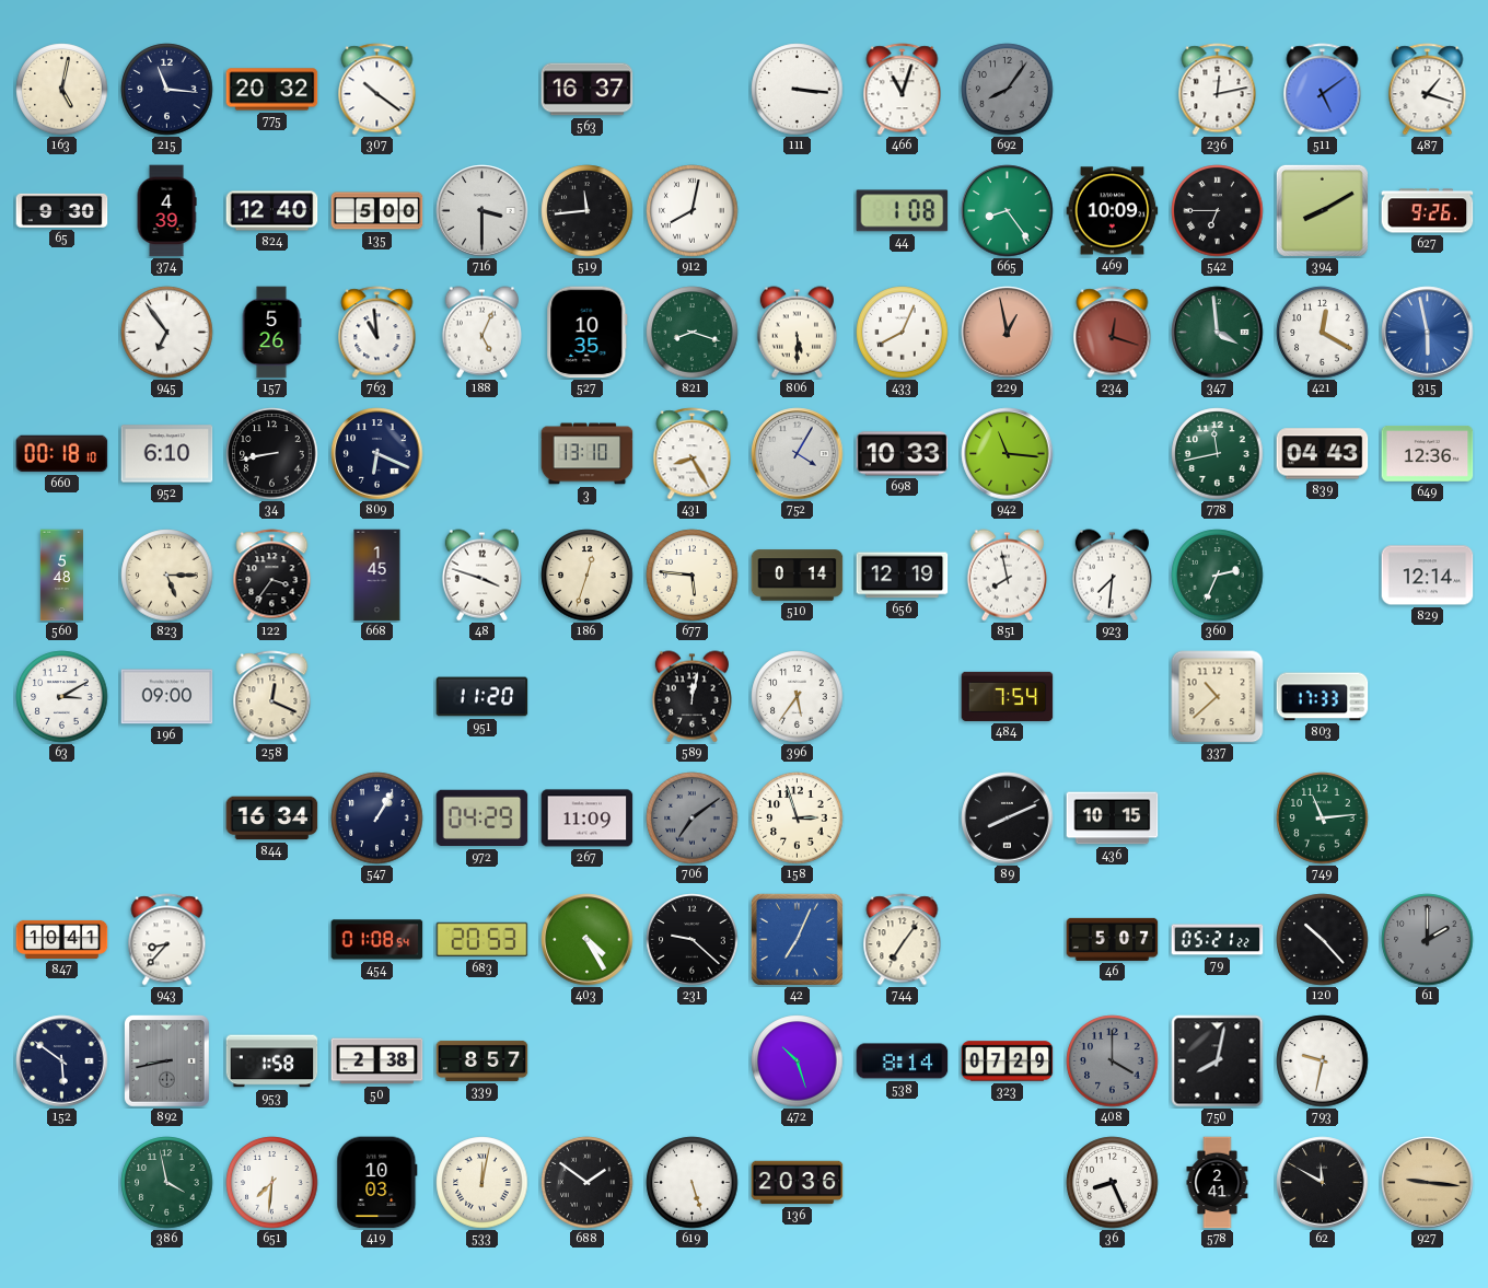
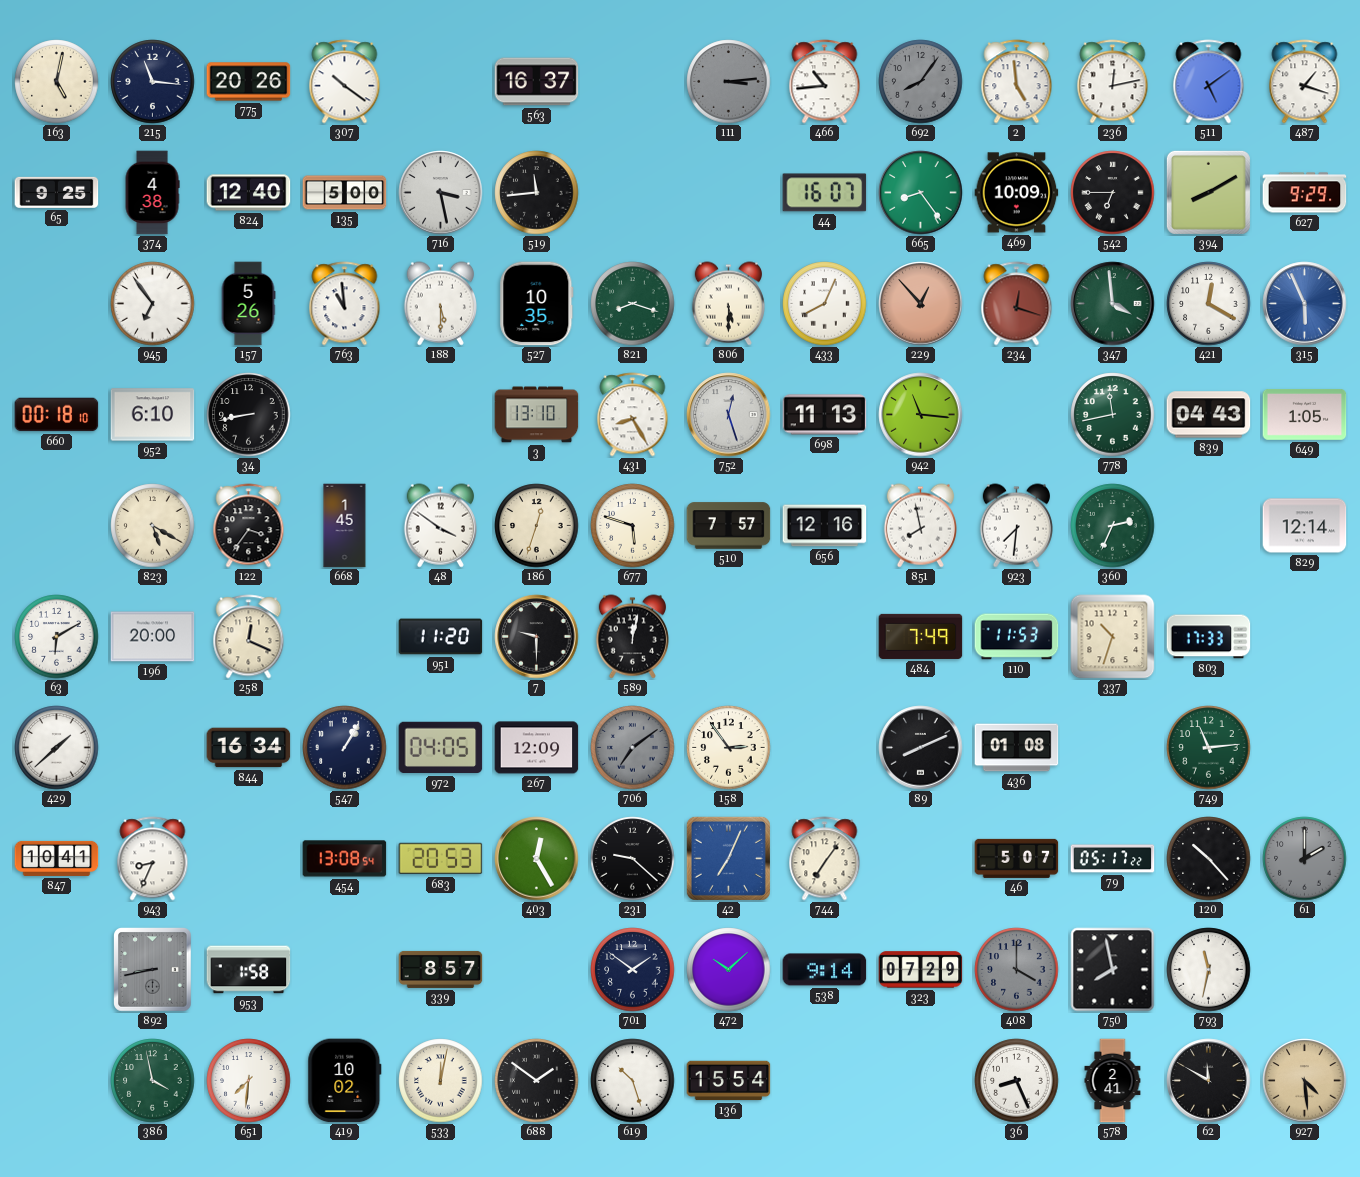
775: 20:32 -> 20:26
111: 3:16 -> 3:14
111 dial: white -> grey
466: 11:03 -> 10:44
2: none -> 4:59
65: 9:30 -> 9:25
374: 4:39 -> 4:38
716: 3:30 -> 3:28
912: 8:02 -> none
44: 1:08 -> 16:07
627: 9:26 -> 9:29
188: 5:04 -> 5:30
229: 12:58 -> 12:53
315: 5:58 -> 5:56
809: 6:19 -> none
752: 4:05 -> 12:27
698: 10:33 -> 11:13
649: 12:36 -> 1:05
560: 5:48 -> none
823: 5:15 -> 5:20
48: 3:48 -> 3:51
677: 5:46 -> 5:48
510: 0:14 -> 7:57
656: 12:19 -> 12:16
63: 3:10 -> 6:10
196: 09:00 -> 20:00
7: none -> 9:30
396: 5:36 -> none
484: 7:54 -> 7:49
110: none -> 11:53
337: 10:38 -> 10:33
429: none -> 1:38
972: 04:29 -> 04:05
267: 11:09 -> 12:09
158: 2:57 -> 2:54
436: 10:15 -> 01:08
943: 8:37 -> 8:34
454: 01:08 -> 13:08
403: 4:25 -> 12:25
79: 05:21 -> 05:17
152: 5:51 -> none
50: 2:38 -> none
701: none -> 1:51
472: 10:27 -> 10:08
538: 8:14 -> 9:14
750: 8:02 -> 7:58
793: 9:32 -> 11:32
419: 10:03 -> 10:02
619: 5:27 -> 10:27
136: 20:36 -> 15:54
927: 9:16 -> 4:29
